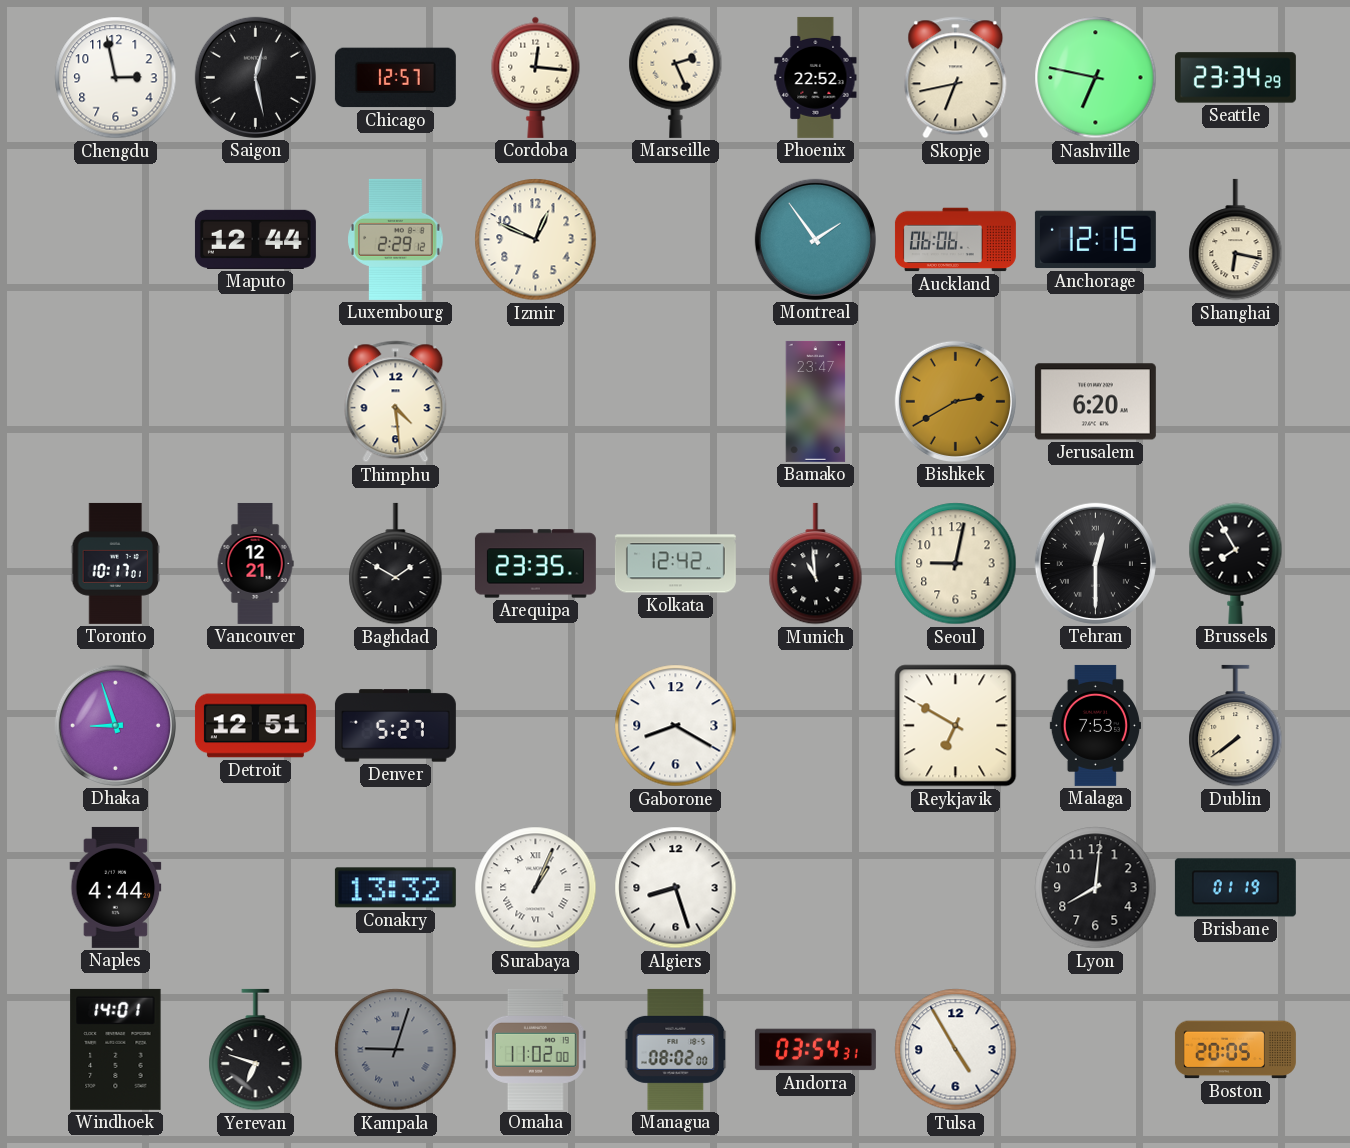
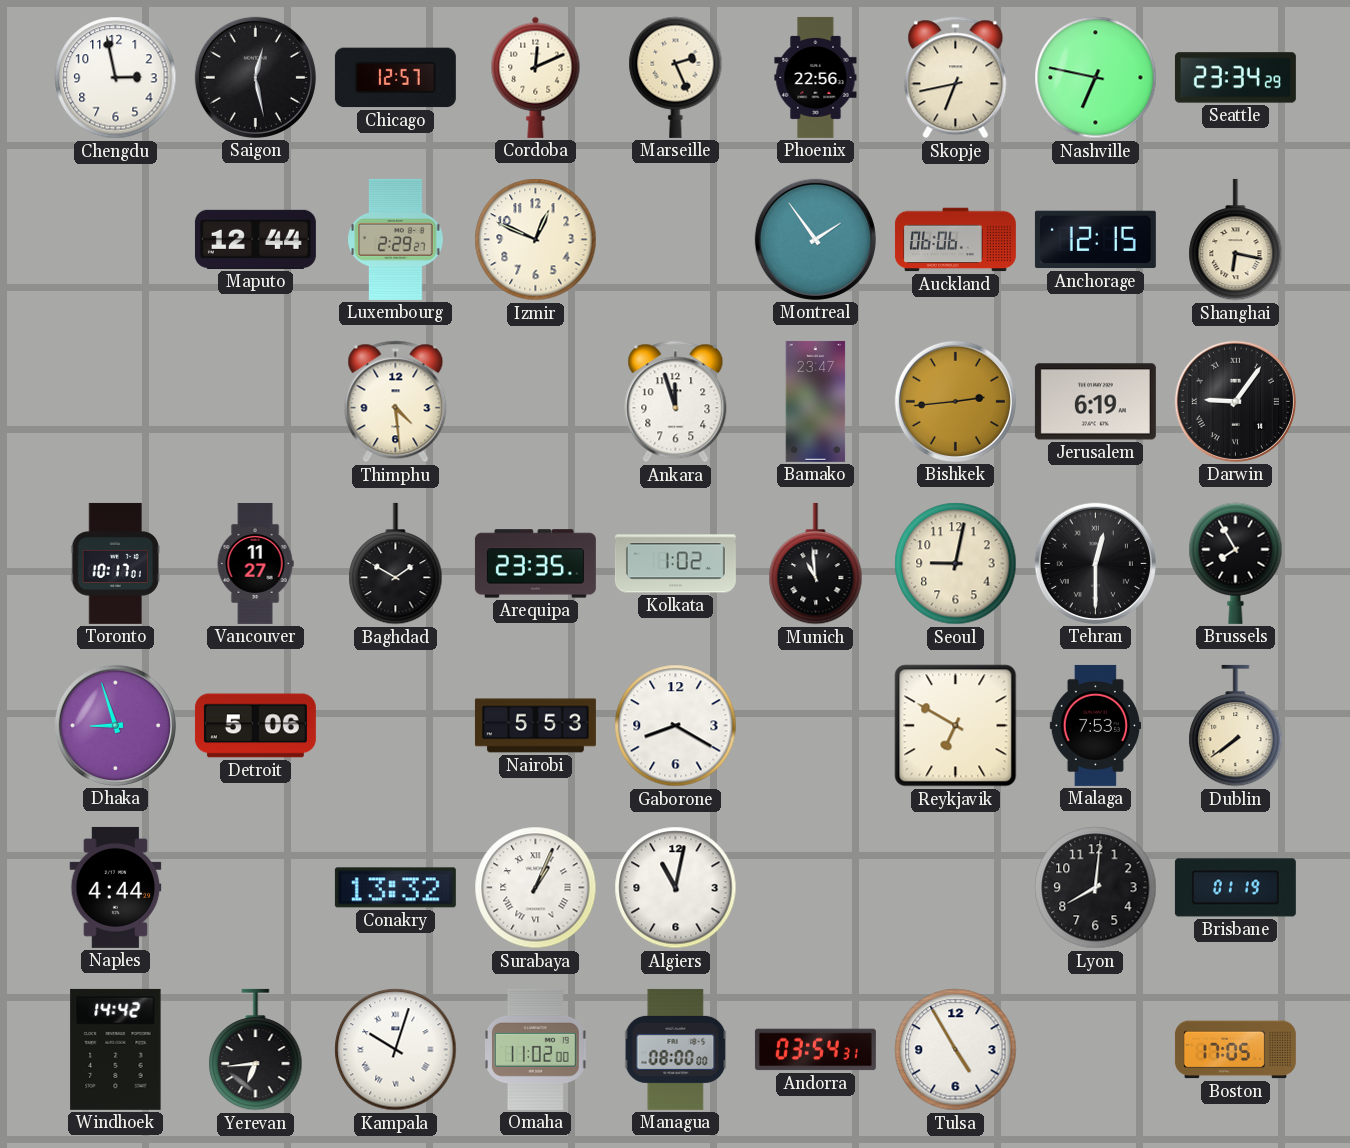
Cordoba: 12:16 -> 12:11
Phoenix: 22:52 -> 22:56
Luxembourg: 2:29:12 -> 2:29:27
Ankara: none -> 11:57
Bishkek: 2:40 -> 2:44
Jerusalem: 6:20 -> 6:19
Darwin: none -> 9:06
Vancouver: 12:21 -> 11:27
Kolkata: 12:42 -> 1:02
Detroit: 12:51 -> 5:06
Denver: 5:27 -> none
Nairobi: none -> 5:53
Algiers: 8:27 -> 11:02
Windhoek: 14:01 -> 14:42
Yerevan: 6:48 -> 6:44
Kampala: 9:03 -> 10:03
Kampala dial: grey -> white
Managua: 08:02 -> 08:00
Boston: 20:05 -> 17:05
